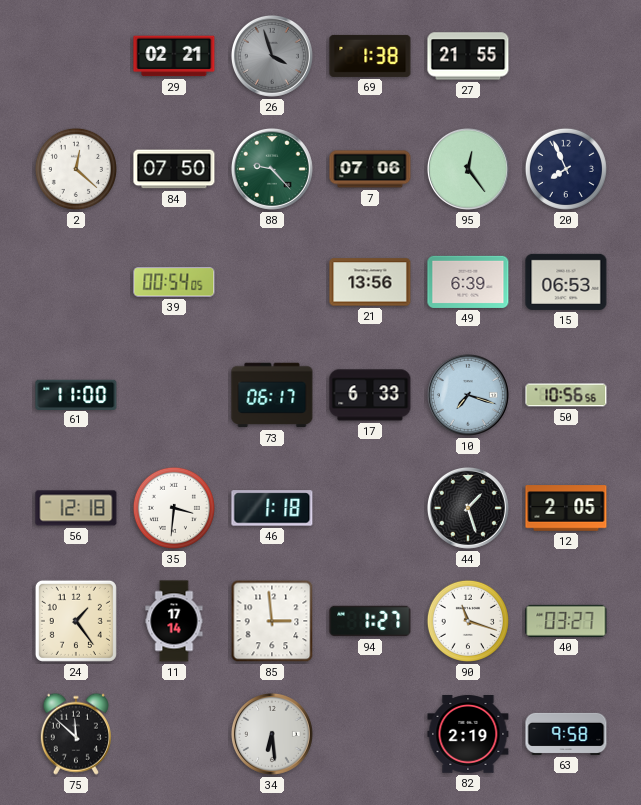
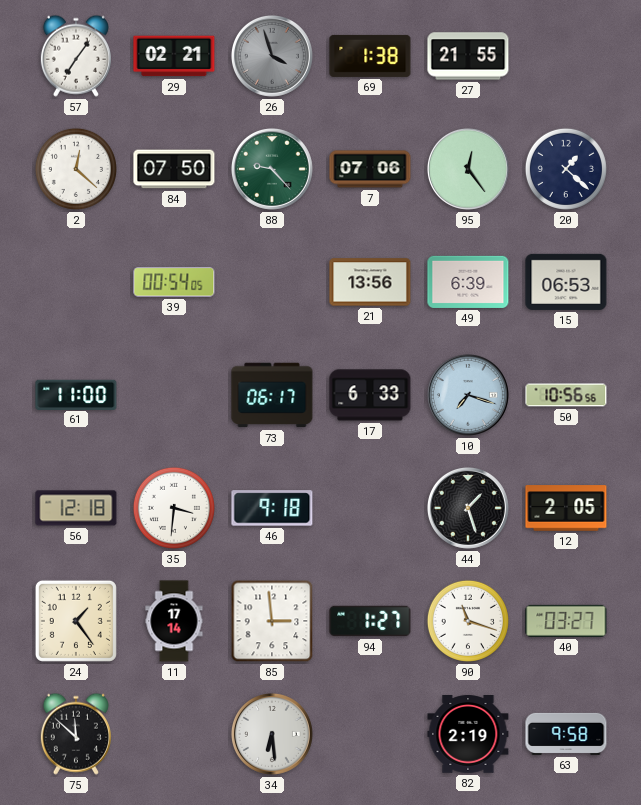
57: none -> 7:06
20: 7:56 -> 1:22
46: 1:18 -> 9:18
